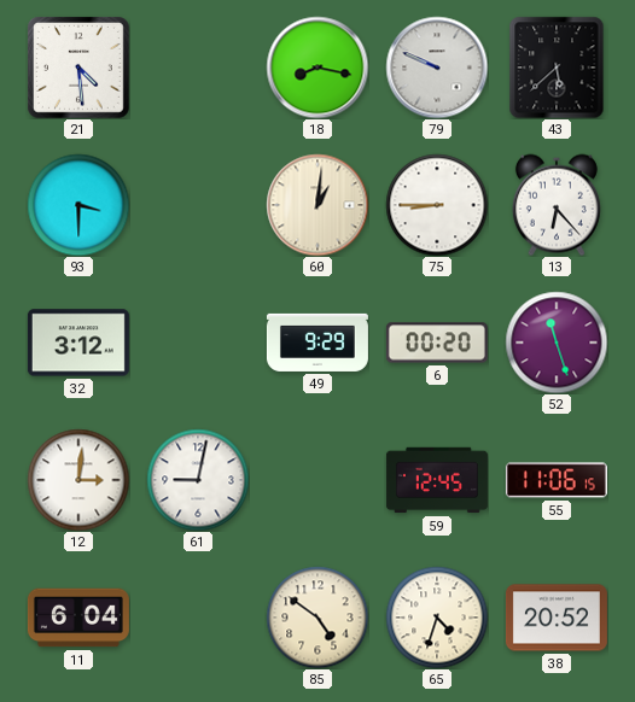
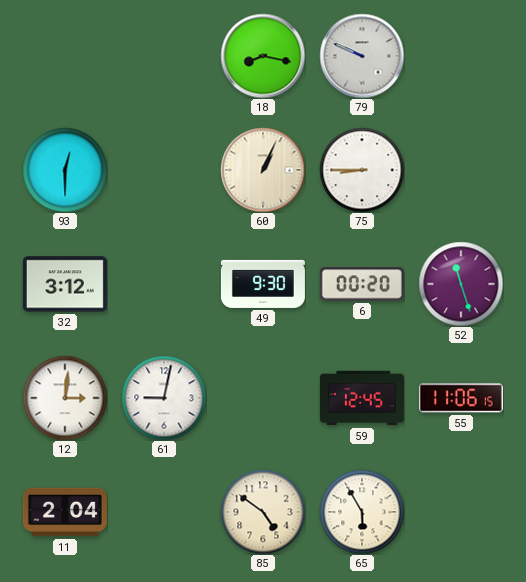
21: 4:29 -> none
43: 5:38 -> none
93: 3:30 -> 12:30
60: 1:01 -> 1:04
13: 6:23 -> none
49: 9:29 -> 9:30
11: 6:04 -> 2:04
65: 4:33 -> 5:55
38: 20:52 -> none
